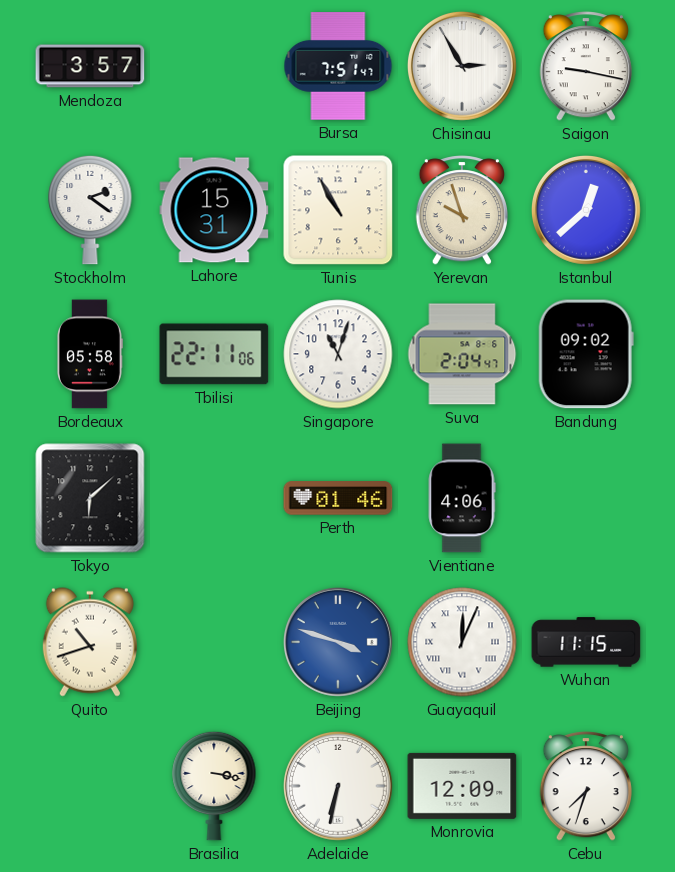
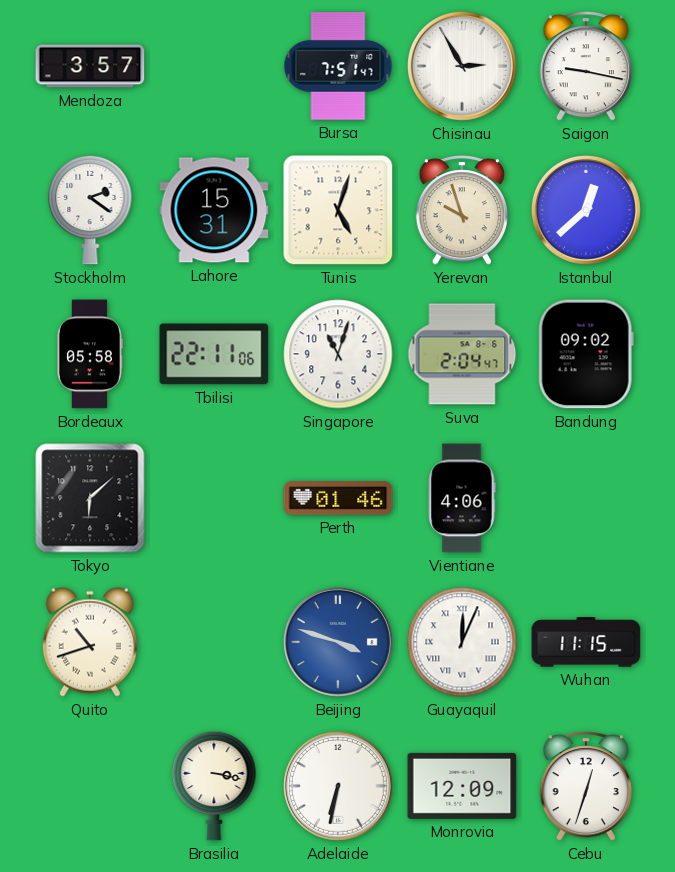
Tunis: 10:55 -> 5:03
Cebu: 7:33 -> 12:33
